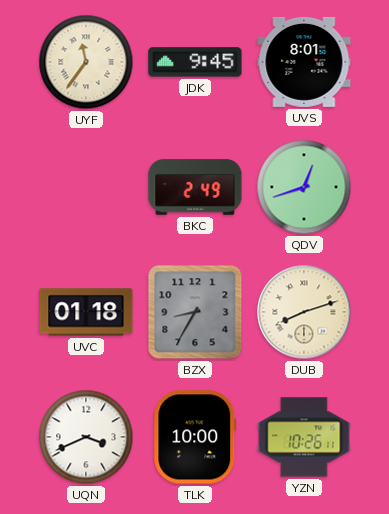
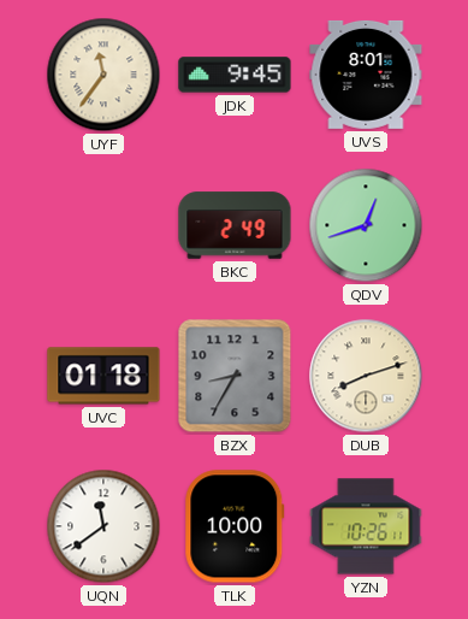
UQN: 3:41 -> 11:39
